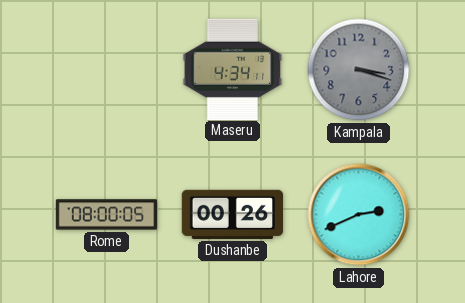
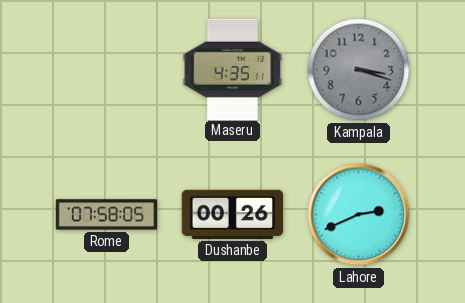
Maseru: 4:34 -> 4:35
Rome: 08:00 -> 07:58
